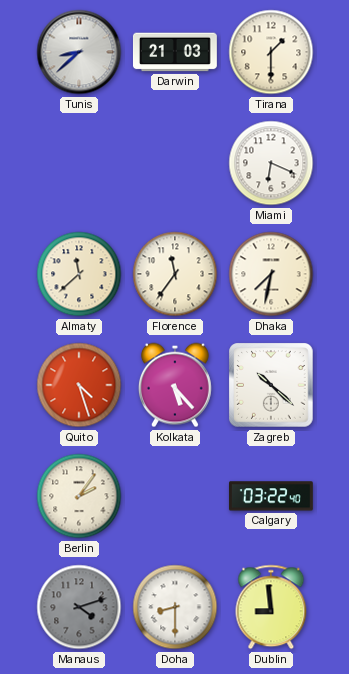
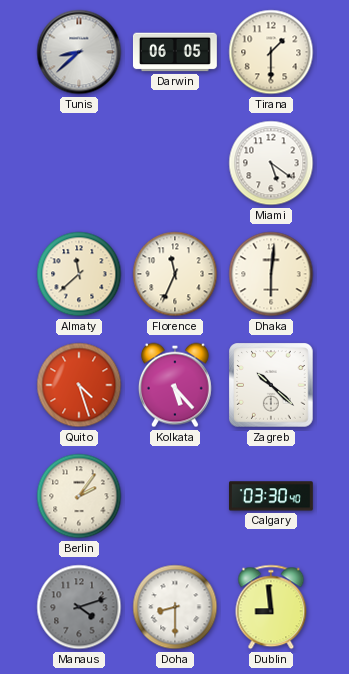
Darwin: 21:03 -> 06:05
Miami: 6:19 -> 5:21
Florence: 11:36 -> 11:34
Dhaka: 7:32 -> 6:01
Calgary: 03:22 -> 03:30
